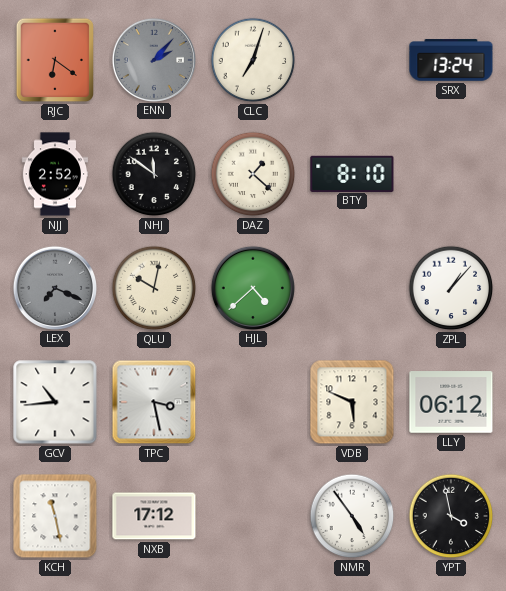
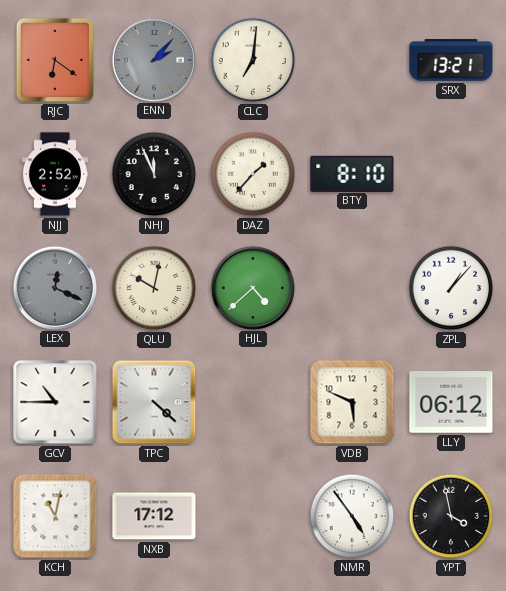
CLC: 7:03 -> 7:01
SRX: 13:24 -> 13:21
NHJ: 11:51 -> 11:56
DAZ: 1:22 -> 1:37
LEX: 7:19 -> 12:19
GCV: 10:44 -> 10:45
TPC: 3:28 -> 4:22
KCH: 11:28 -> 11:02
